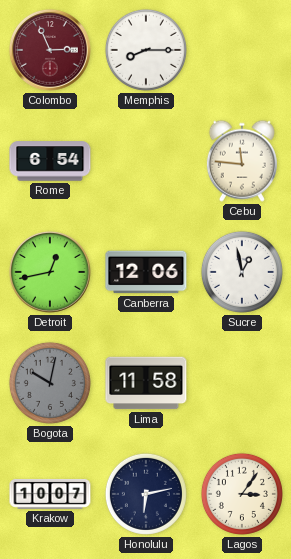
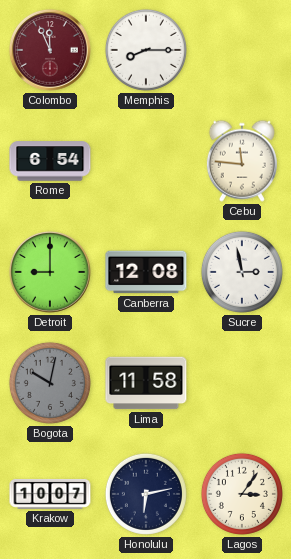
Colombo: 2:56 -> 11:56
Detroit: 12:43 -> 9:00
Canberra: 12:06 -> 12:08
Sucre: 12:58 -> 2:58
